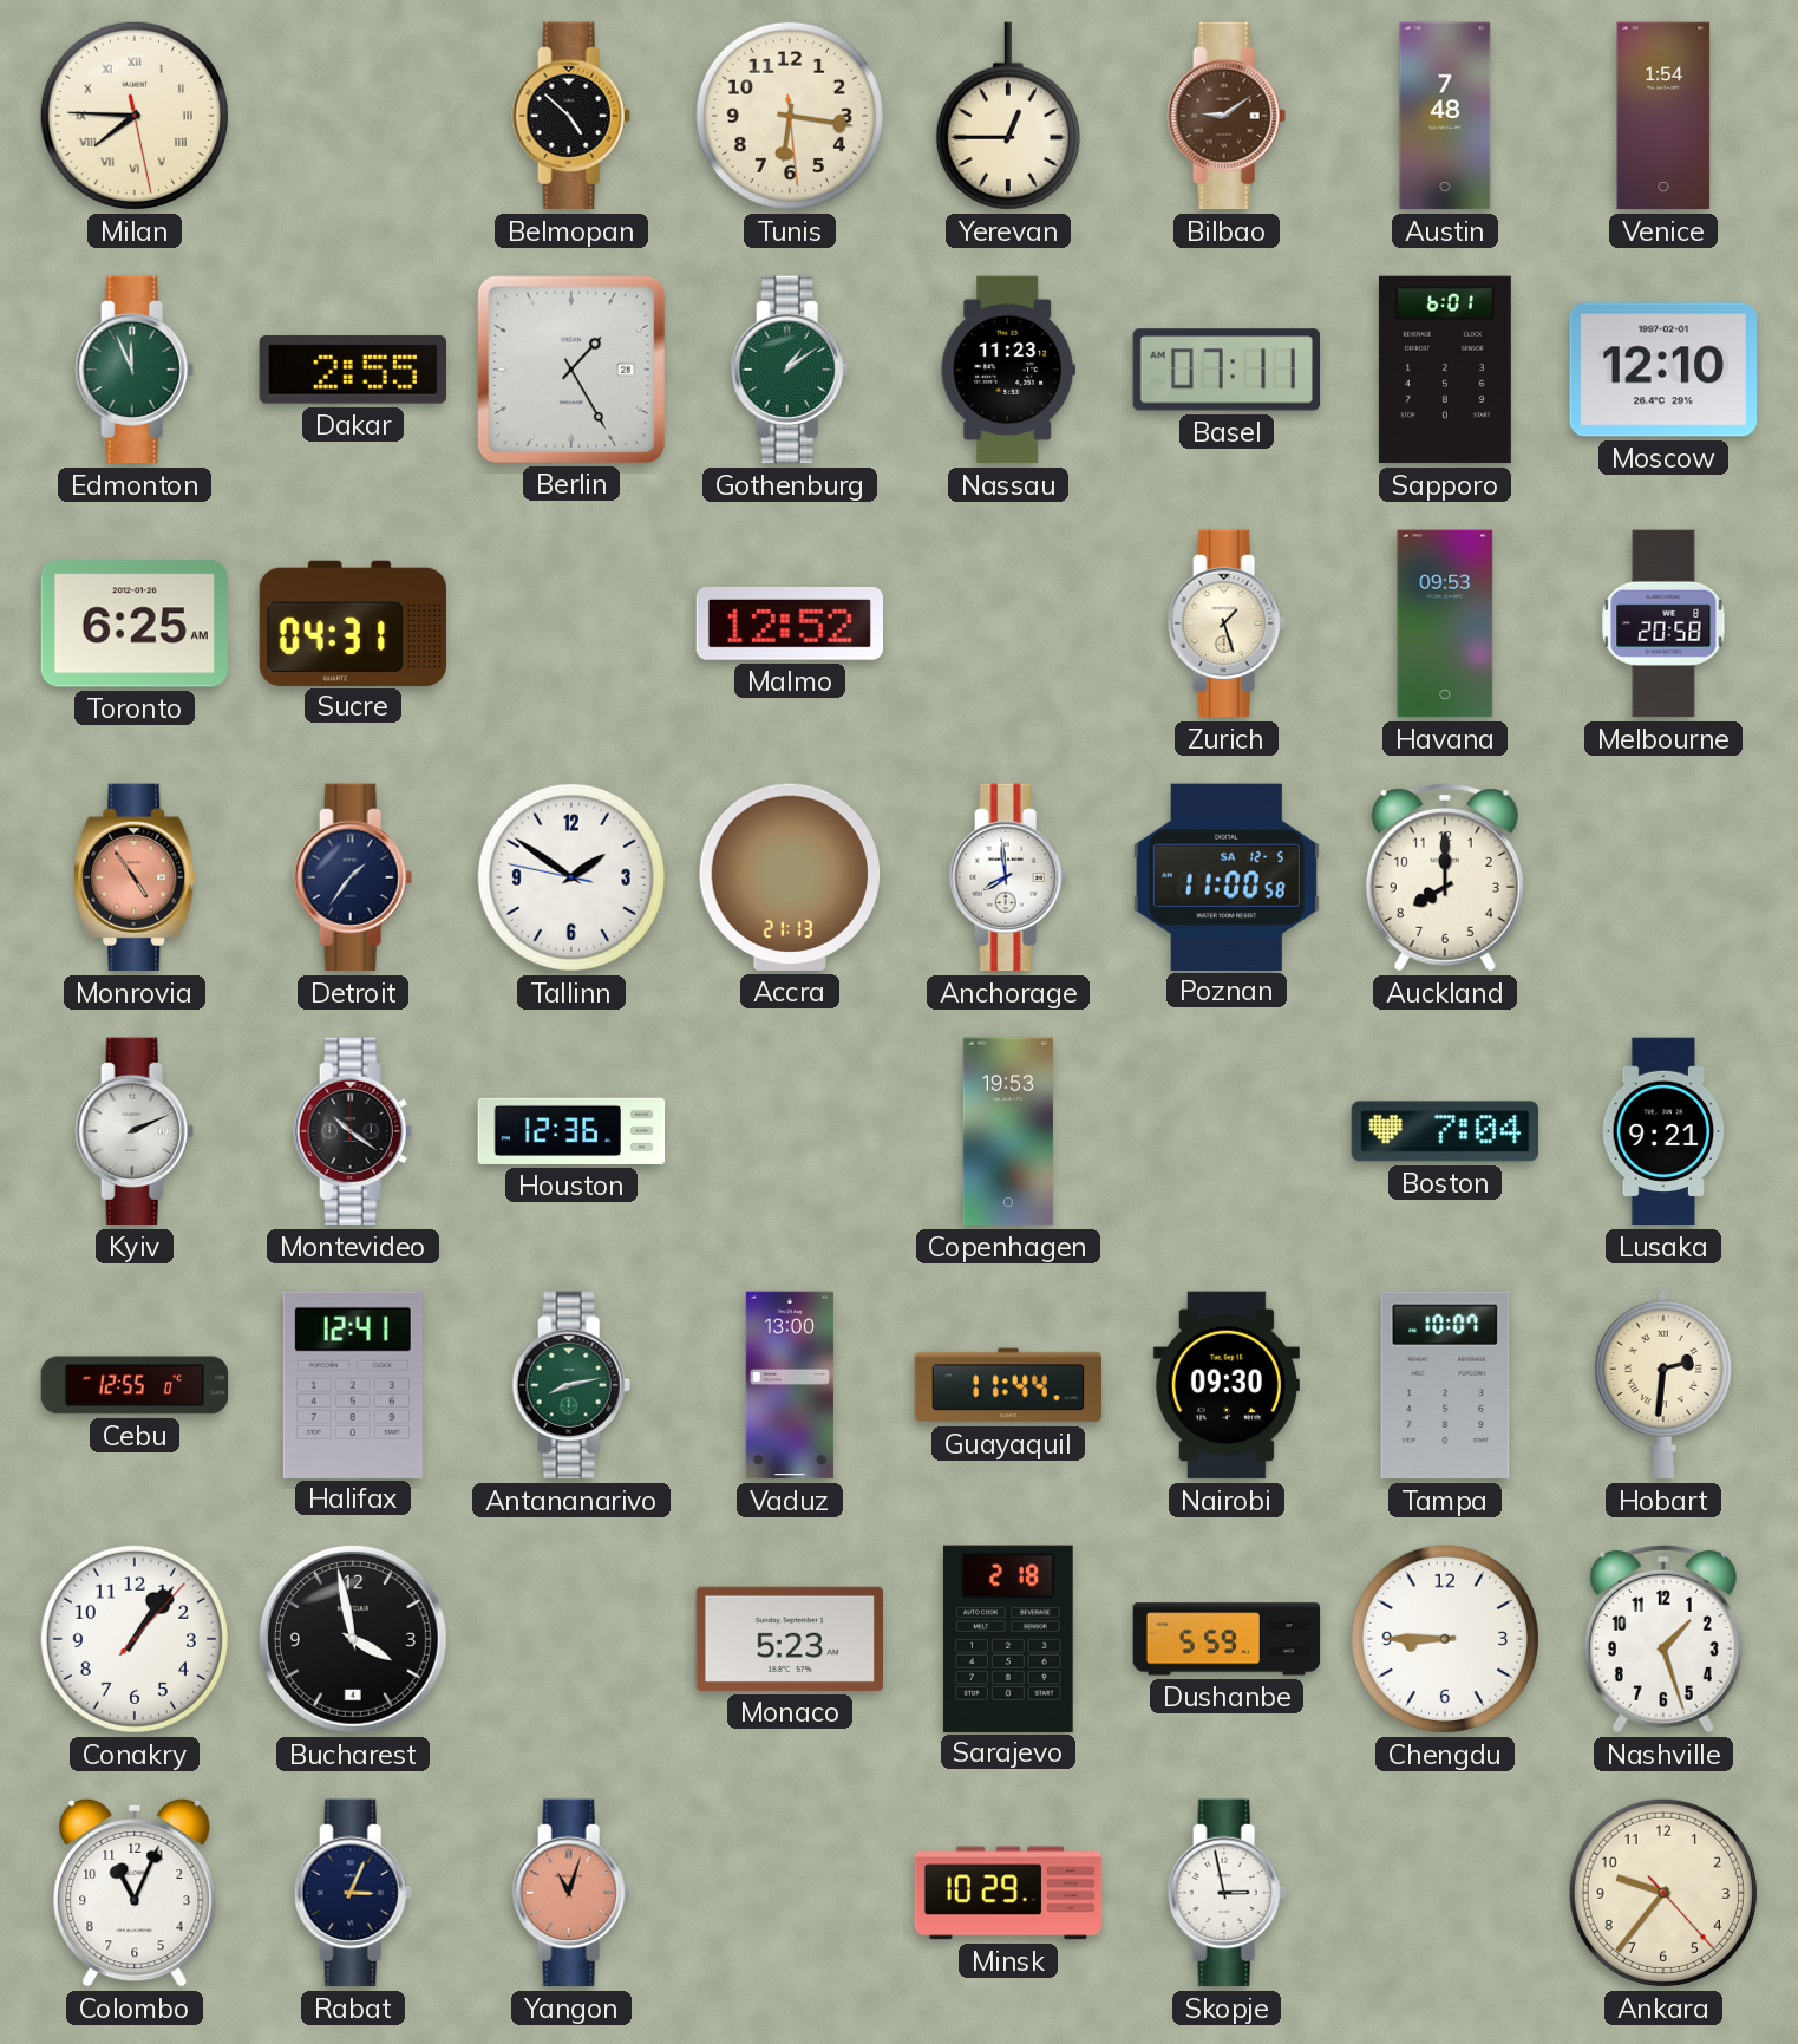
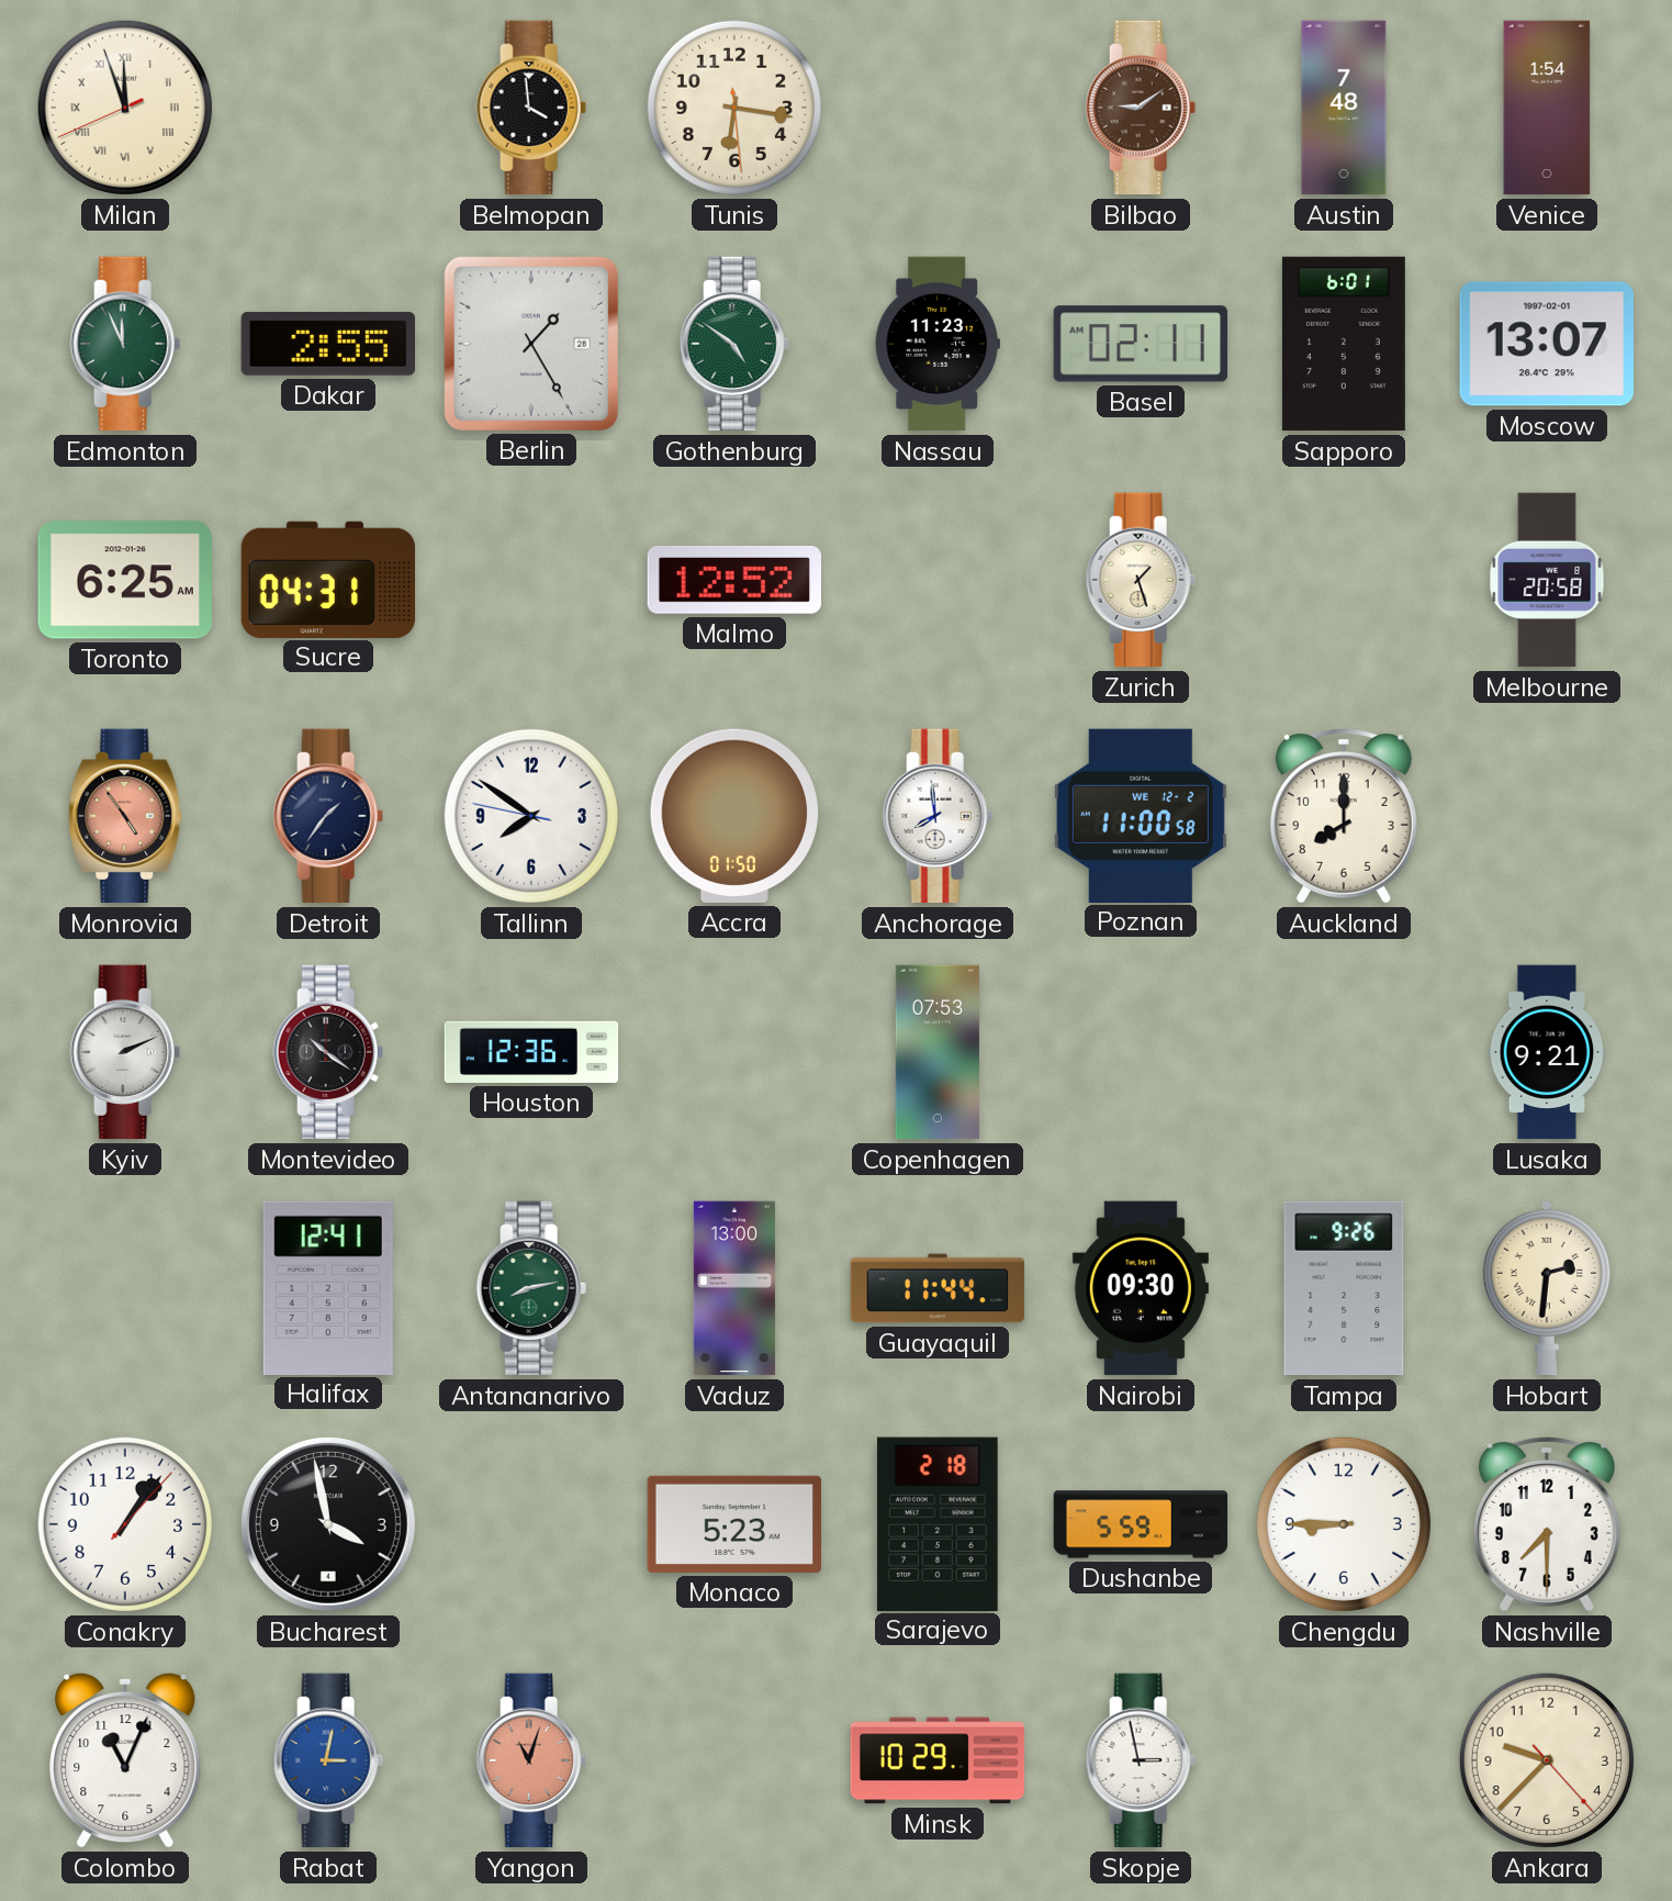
Milan: 7:45 -> 11:56
Belmopan: 4:52 -> 3:59
Yerevan: 12:45 -> none
Gothenburg: 1:09 -> 4:51
Basel: 07:11 -> 02:11
Moscow: 12:10 -> 13:07
Havana: 09:53 -> none
Tallinn: 1:50 -> 7:50
Accra: 21:13 -> 01:50
Poznan date: SA 12-5 -> WE 12-2
Copenhagen: 19:53 -> 07:53
Boston: 7:04 -> none
Cebu: 12:55 -> none
Tampa: 10:07 -> 9:26
Nashville: 1:27 -> 7:30
Rabat: 3:04 -> 3:02
Rabat dial: navy -> blue
Ankara: 9:36 -> 9:37
